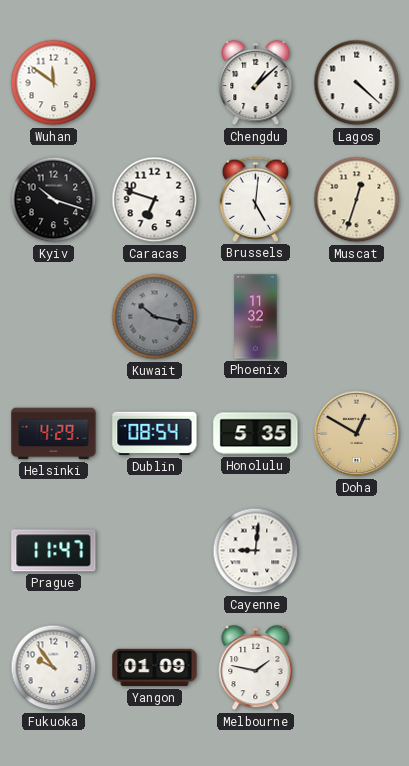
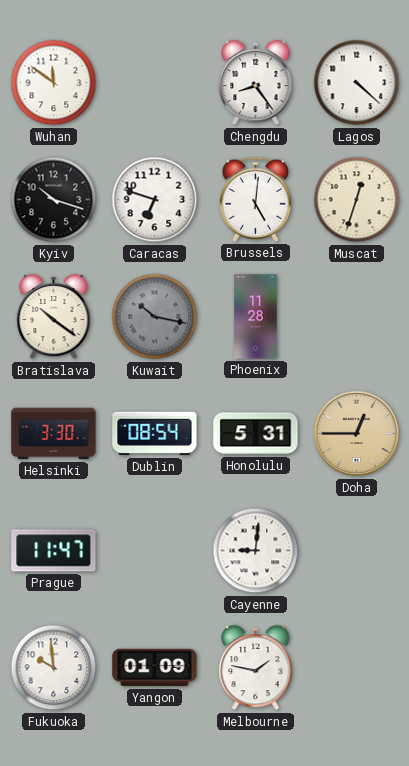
Chengdu: 1:08 -> 8:24
Bratislava: none -> 10:21
Phoenix: 11:32 -> 11:28
Helsinki: 4:29 -> 3:30
Honolulu: 5:35 -> 5:31
Doha: 12:50 -> 12:45
Fukuoka: 9:54 -> 9:59
